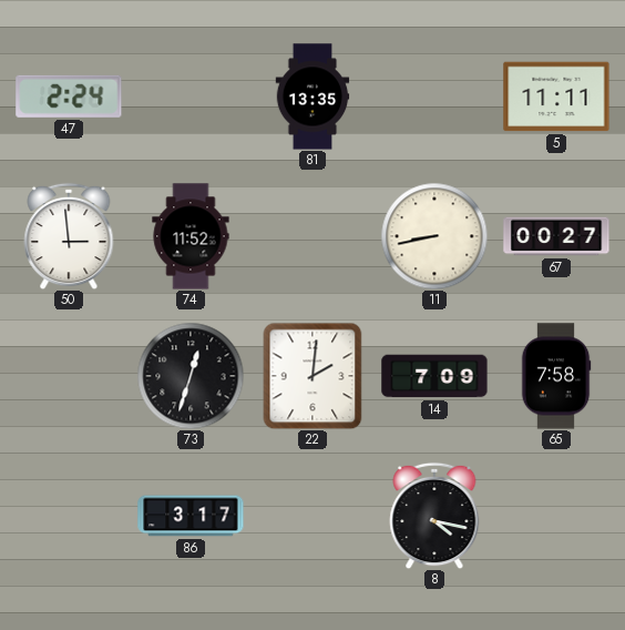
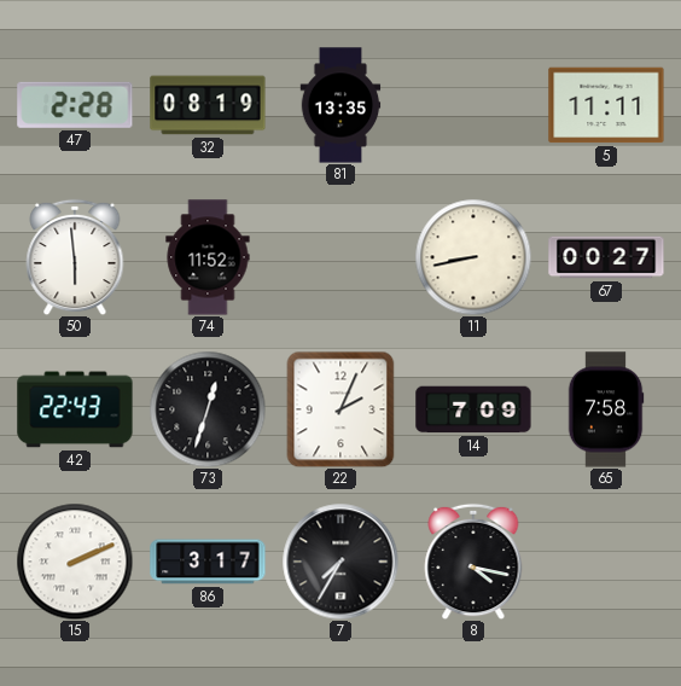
47: 2:24 -> 2:28
32: none -> 08:19
50: 2:59 -> 5:59
42: none -> 22:43
22: 2:01 -> 2:04
15: none -> 2:11
7: none -> 7:35
